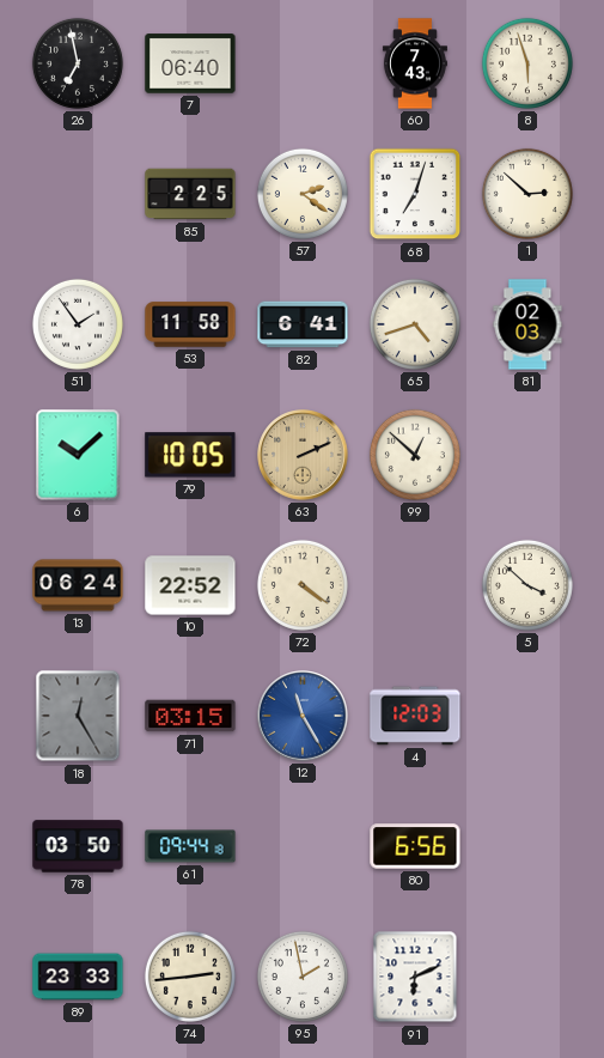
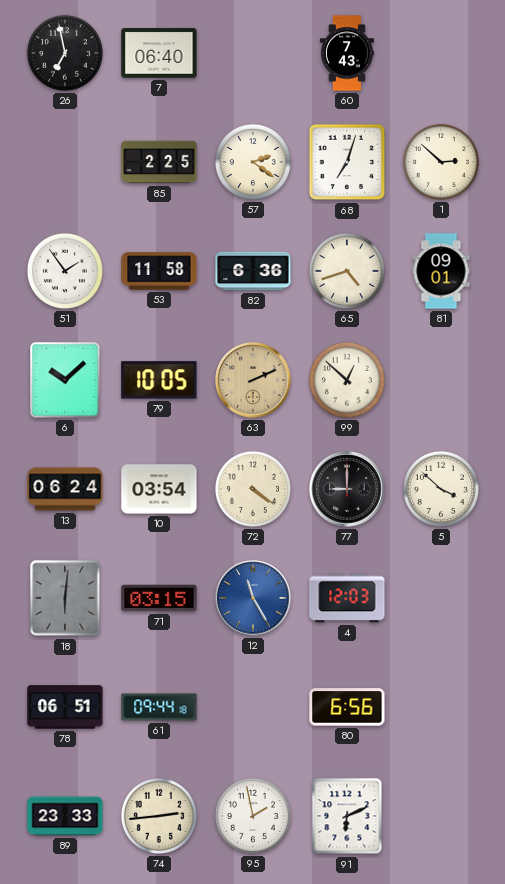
8: 5:57 -> none
82: 6:41 -> 6:36
81: 02:03 -> 09:01
10: 22:52 -> 03:54
77: none -> 9:00
18: 12:25 -> 6:01
78: 03:50 -> 06:51
